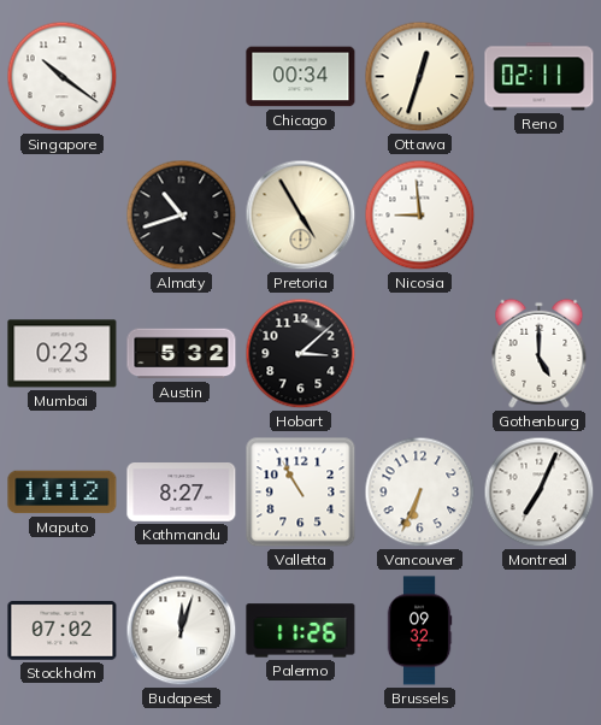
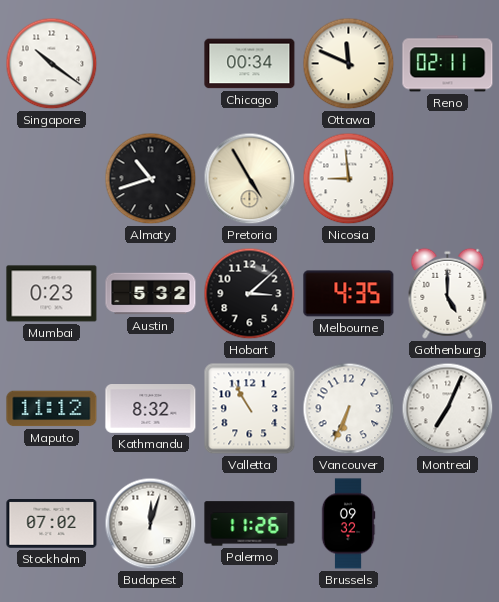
Ottawa: 12:33 -> 11:49
Melbourne: none -> 4:35
Kathmandu: 8:27 -> 8:32
